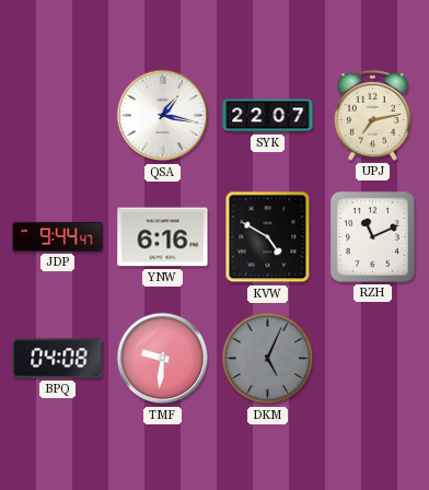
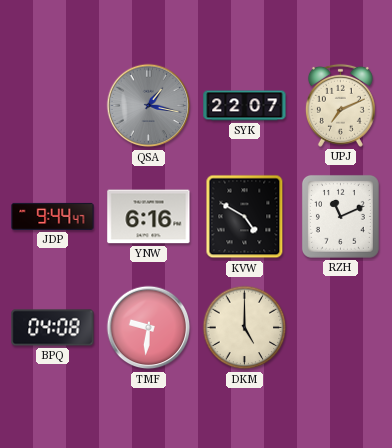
QSA dial: white -> grey
UPJ: 7:13 -> 7:11
DKM: 5:04 -> 5:00
DKM dial: grey -> cream
